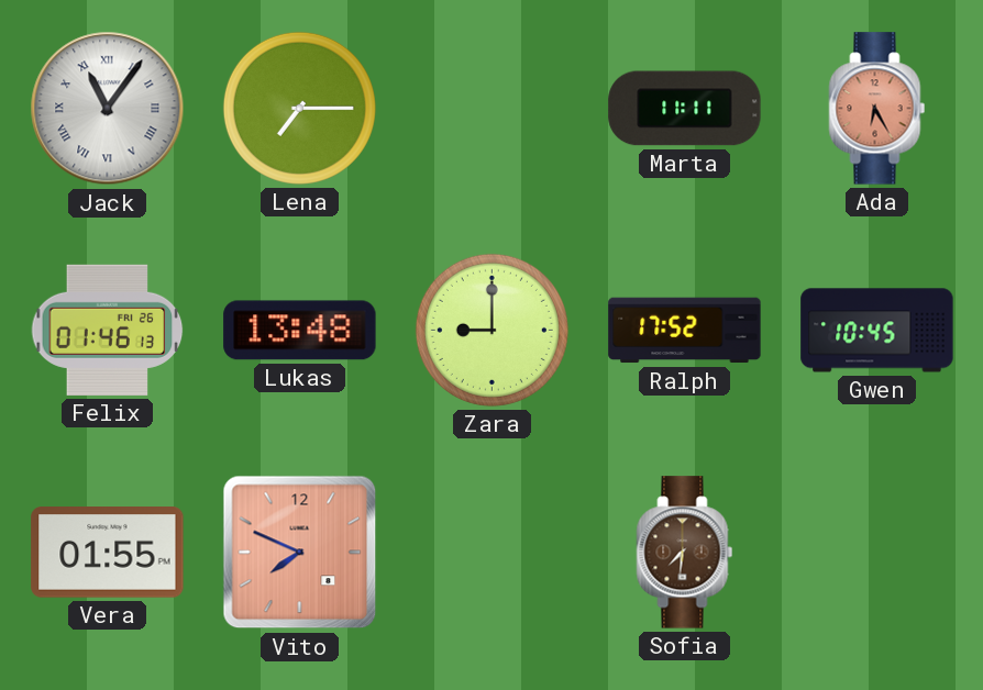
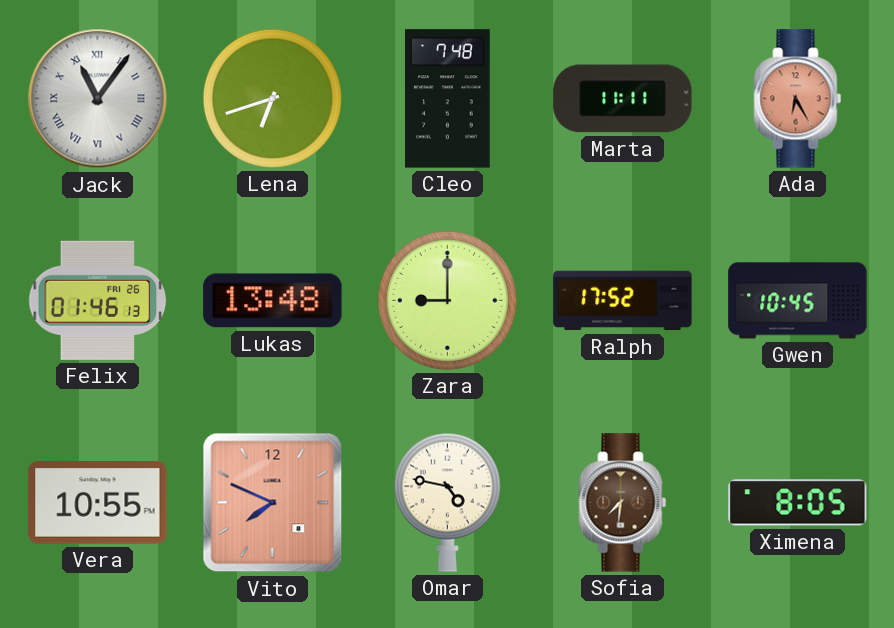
Lena: 7:15 -> 6:42
Cleo: none -> 7:48
Vera: 01:55 -> 10:55
Omar: none -> 4:47
Ximena: none -> 8:05
